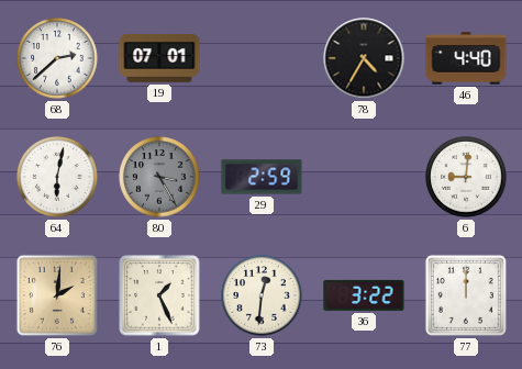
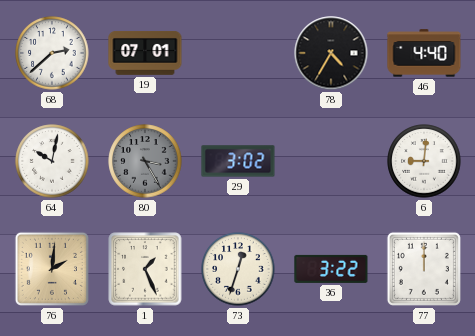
64: 6:02 -> 10:02
29: 2:59 -> 3:02
73: 12:31 -> 12:33
